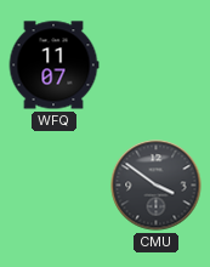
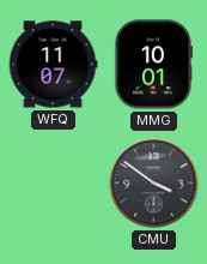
MMG: none -> 10:01
